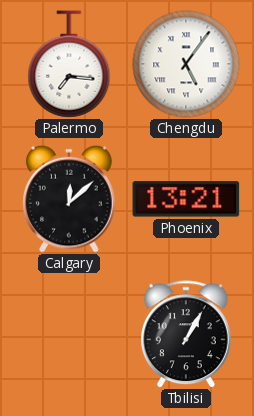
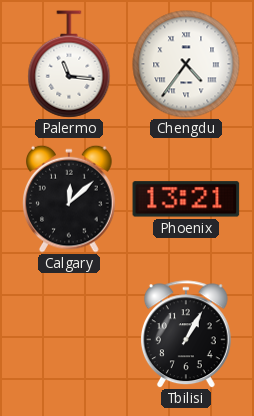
Palermo: 7:16 -> 11:16
Chengdu: 5:06 -> 4:36
